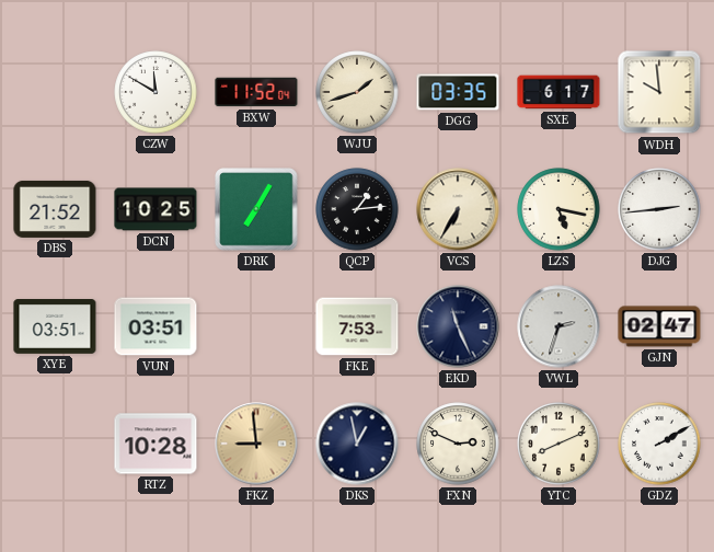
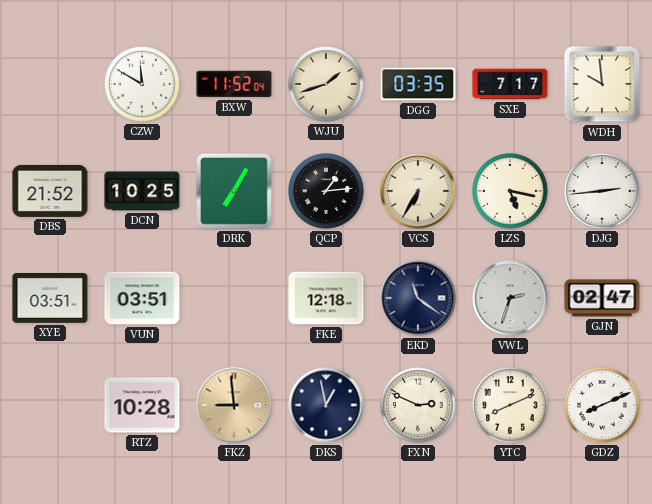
SXE: 6:17 -> 7:17
FKE: 7:53 -> 12:18
EKD: 11:26 -> 11:21
GDZ: 2:10 -> 8:11
